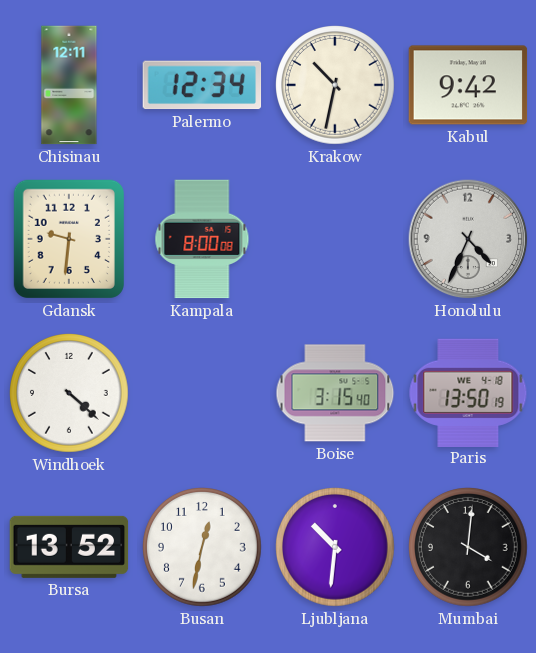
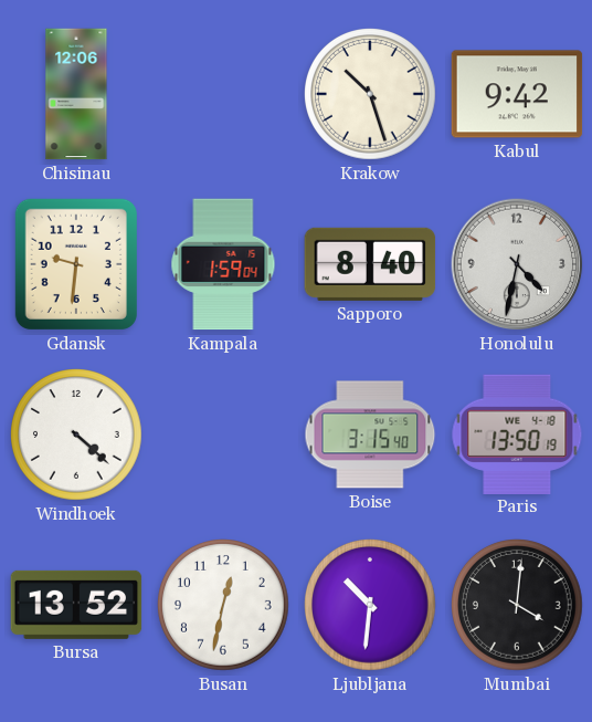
Chisinau: 12:11 -> 12:06
Palermo: 12:34 -> none
Krakow: 10:32 -> 10:27
Kampala: 8:00 -> 1:59
Sapporo: none -> 8:40
Honolulu: 4:34 -> 4:32
